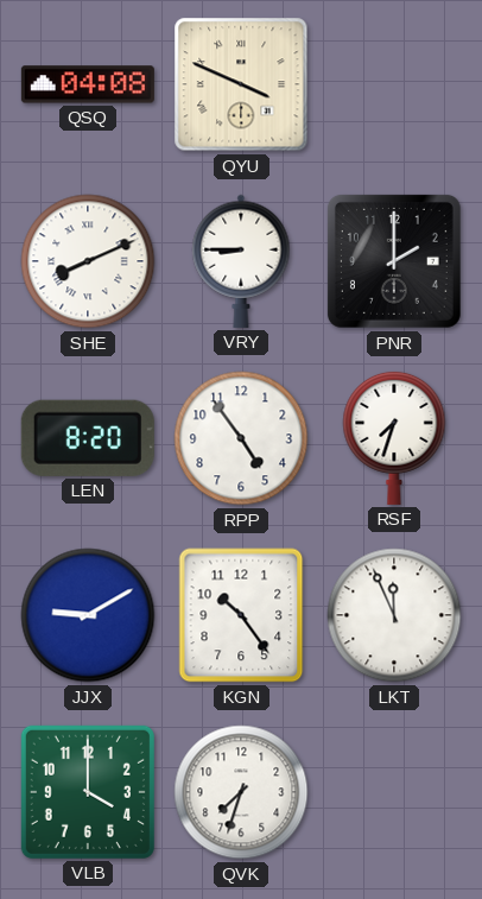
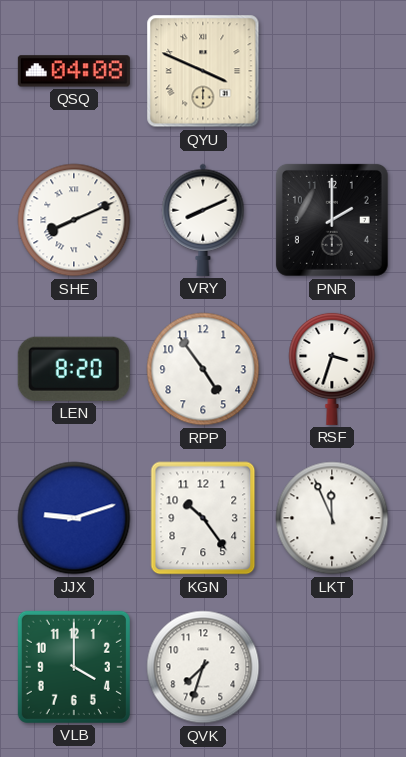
VRY: 8:45 -> 8:11
RSF: 7:33 -> 3:33
JJX: 9:10 -> 9:12
